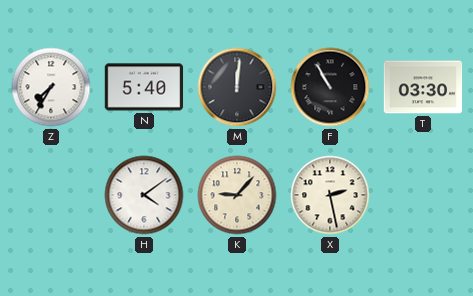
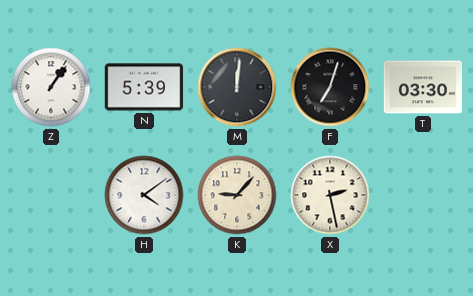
Z: 7:35 -> 1:06
N: 5:40 -> 5:39
F: 10:55 -> 7:03
